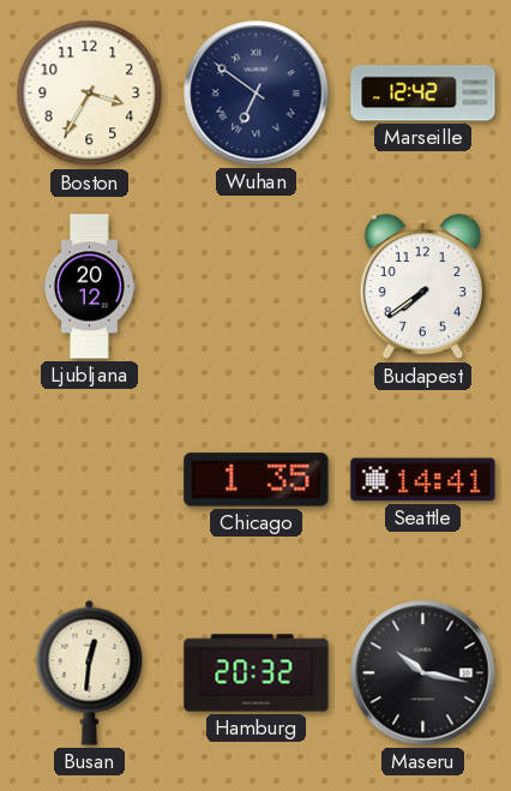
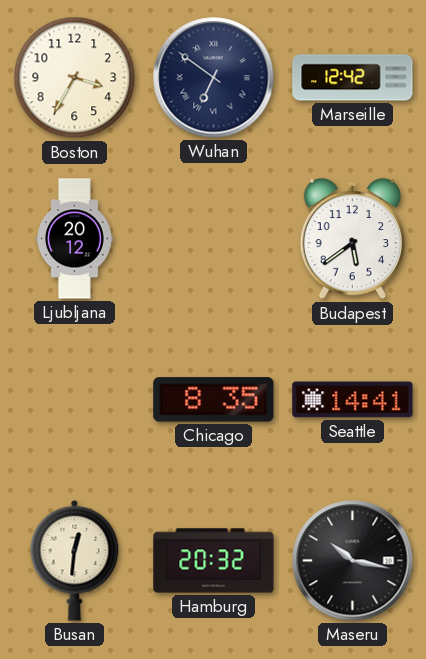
Budapest: 7:39 -> 5:39
Chicago: 1:35 -> 8:35
